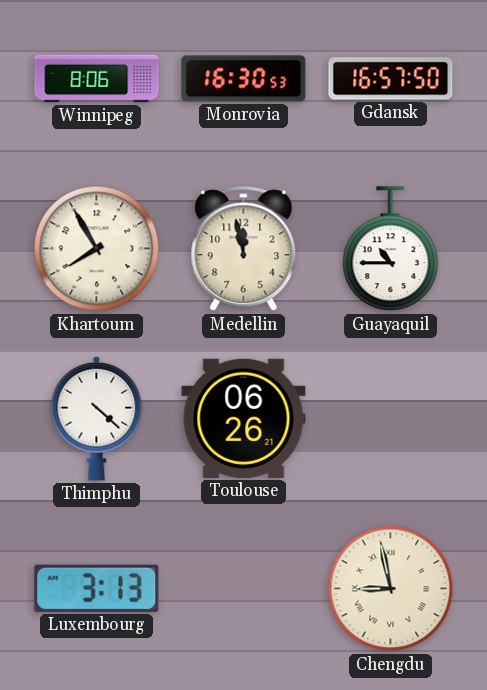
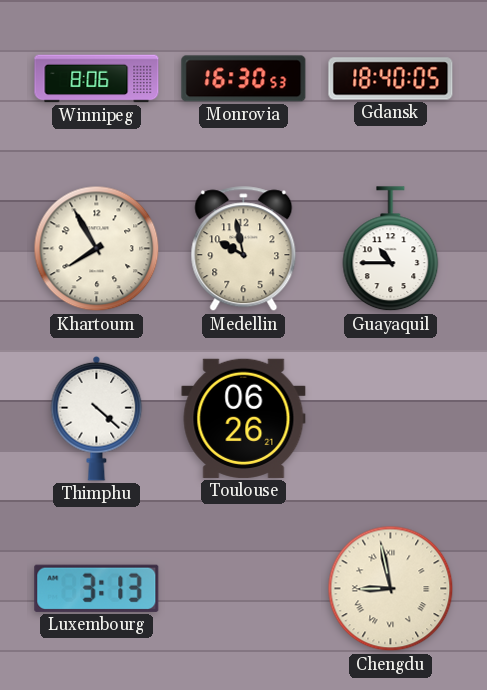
Gdansk: 16:57 -> 18:40
Medellin: 11:58 -> 9:58
